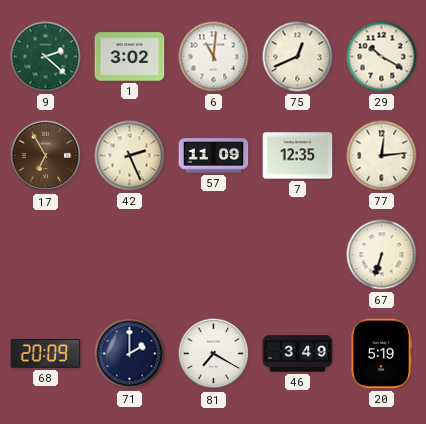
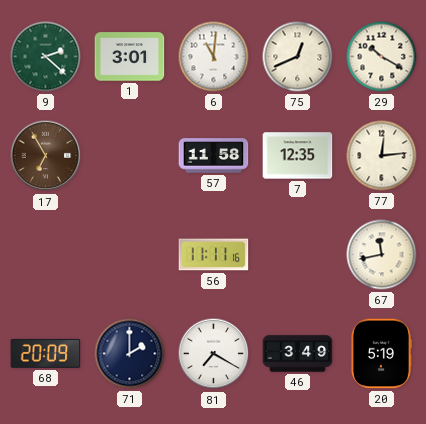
1: 3:02 -> 3:01
42: 2:26 -> none
57: 11:09 -> 11:58
56: none -> 11:11
67: 6:33 -> 11:43
